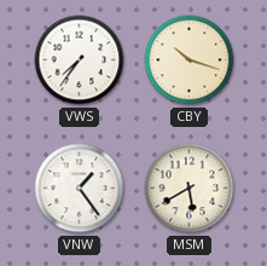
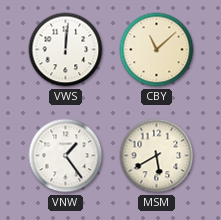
VWS: 7:36 -> 12:01
CBY: 10:18 -> 11:08
